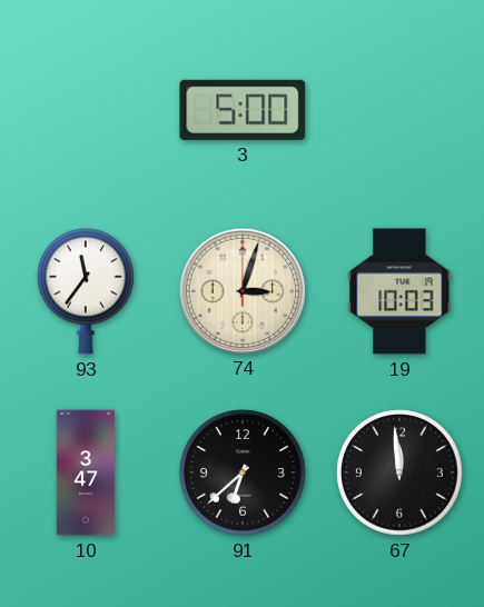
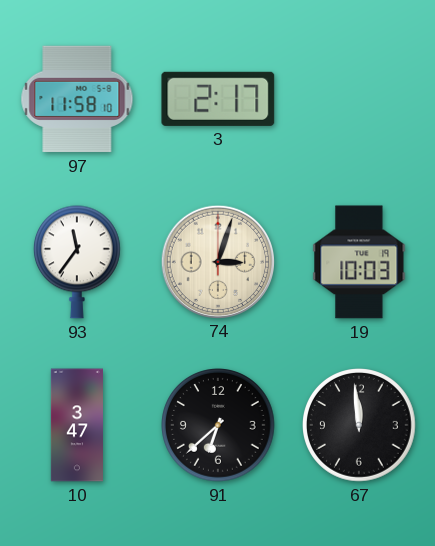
97: none -> 11:58
3: 5:00 -> 2:17
